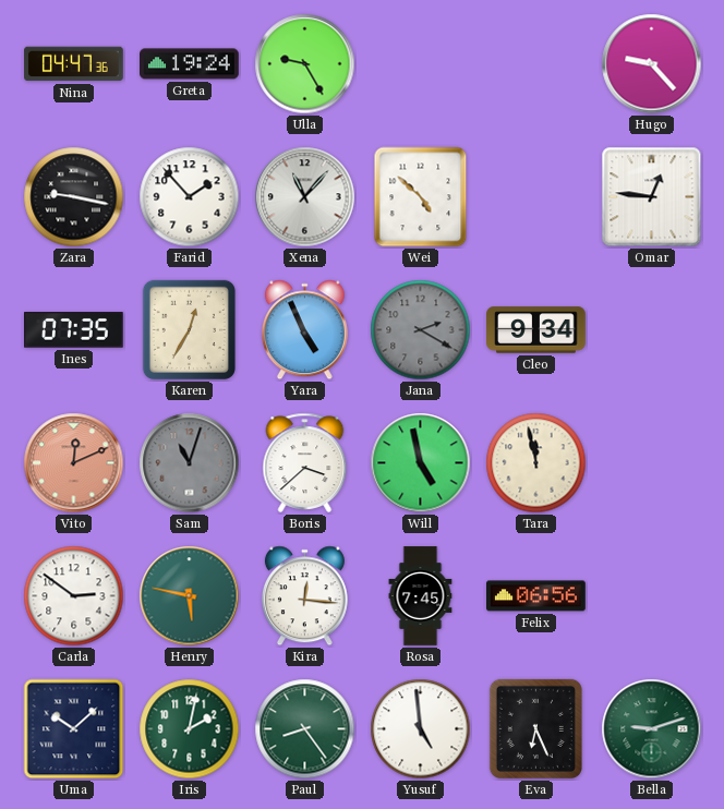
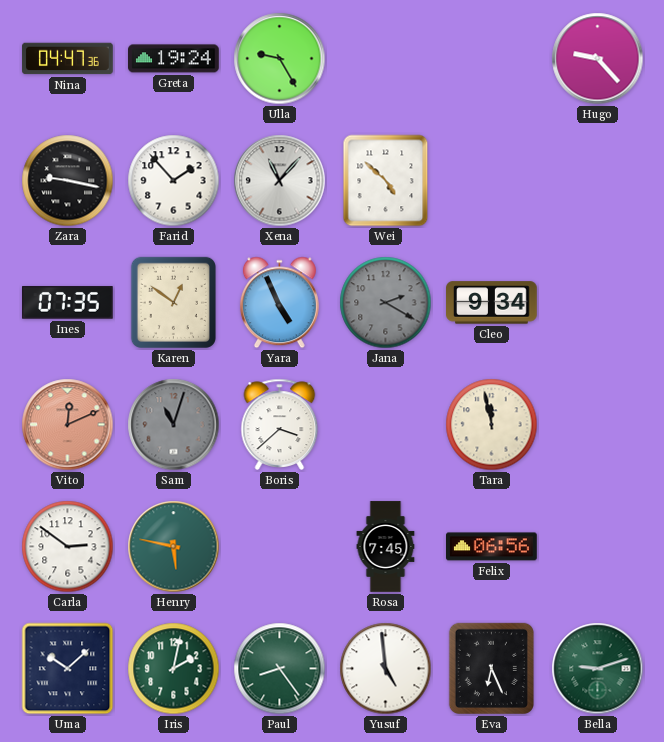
Omar: 12:46 -> none
Karen: 12:35 -> 12:51
Will: 4:58 -> none
Kira: 12:16 -> none
